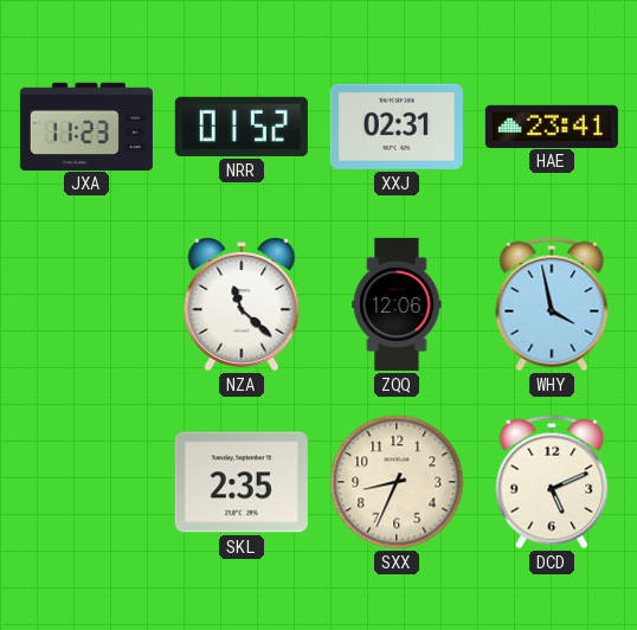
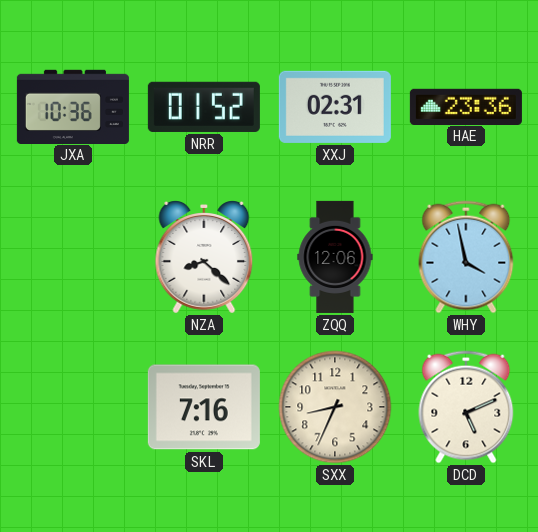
JXA: 11:23 -> 10:36
HAE: 23:41 -> 23:36
NZA: 11:22 -> 8:22
SKL: 2:35 -> 7:16
